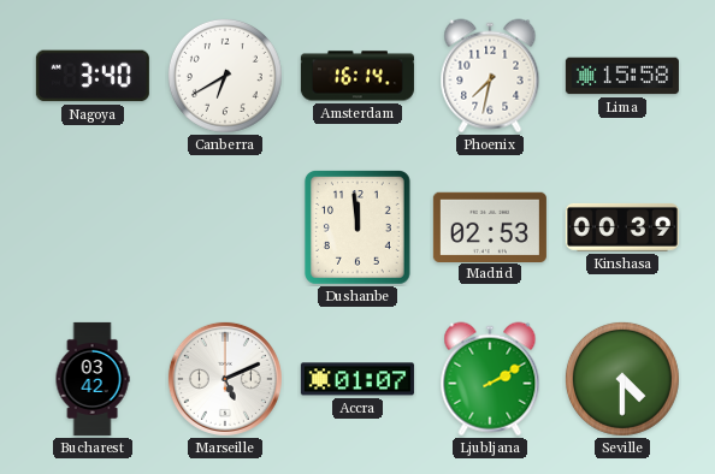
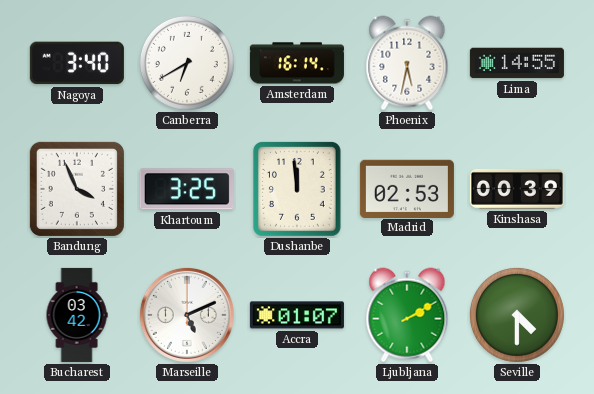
Phoenix: 7:32 -> 5:32
Lima: 15:58 -> 14:55
Bandung: none -> 3:56
Khartoum: none -> 3:25
